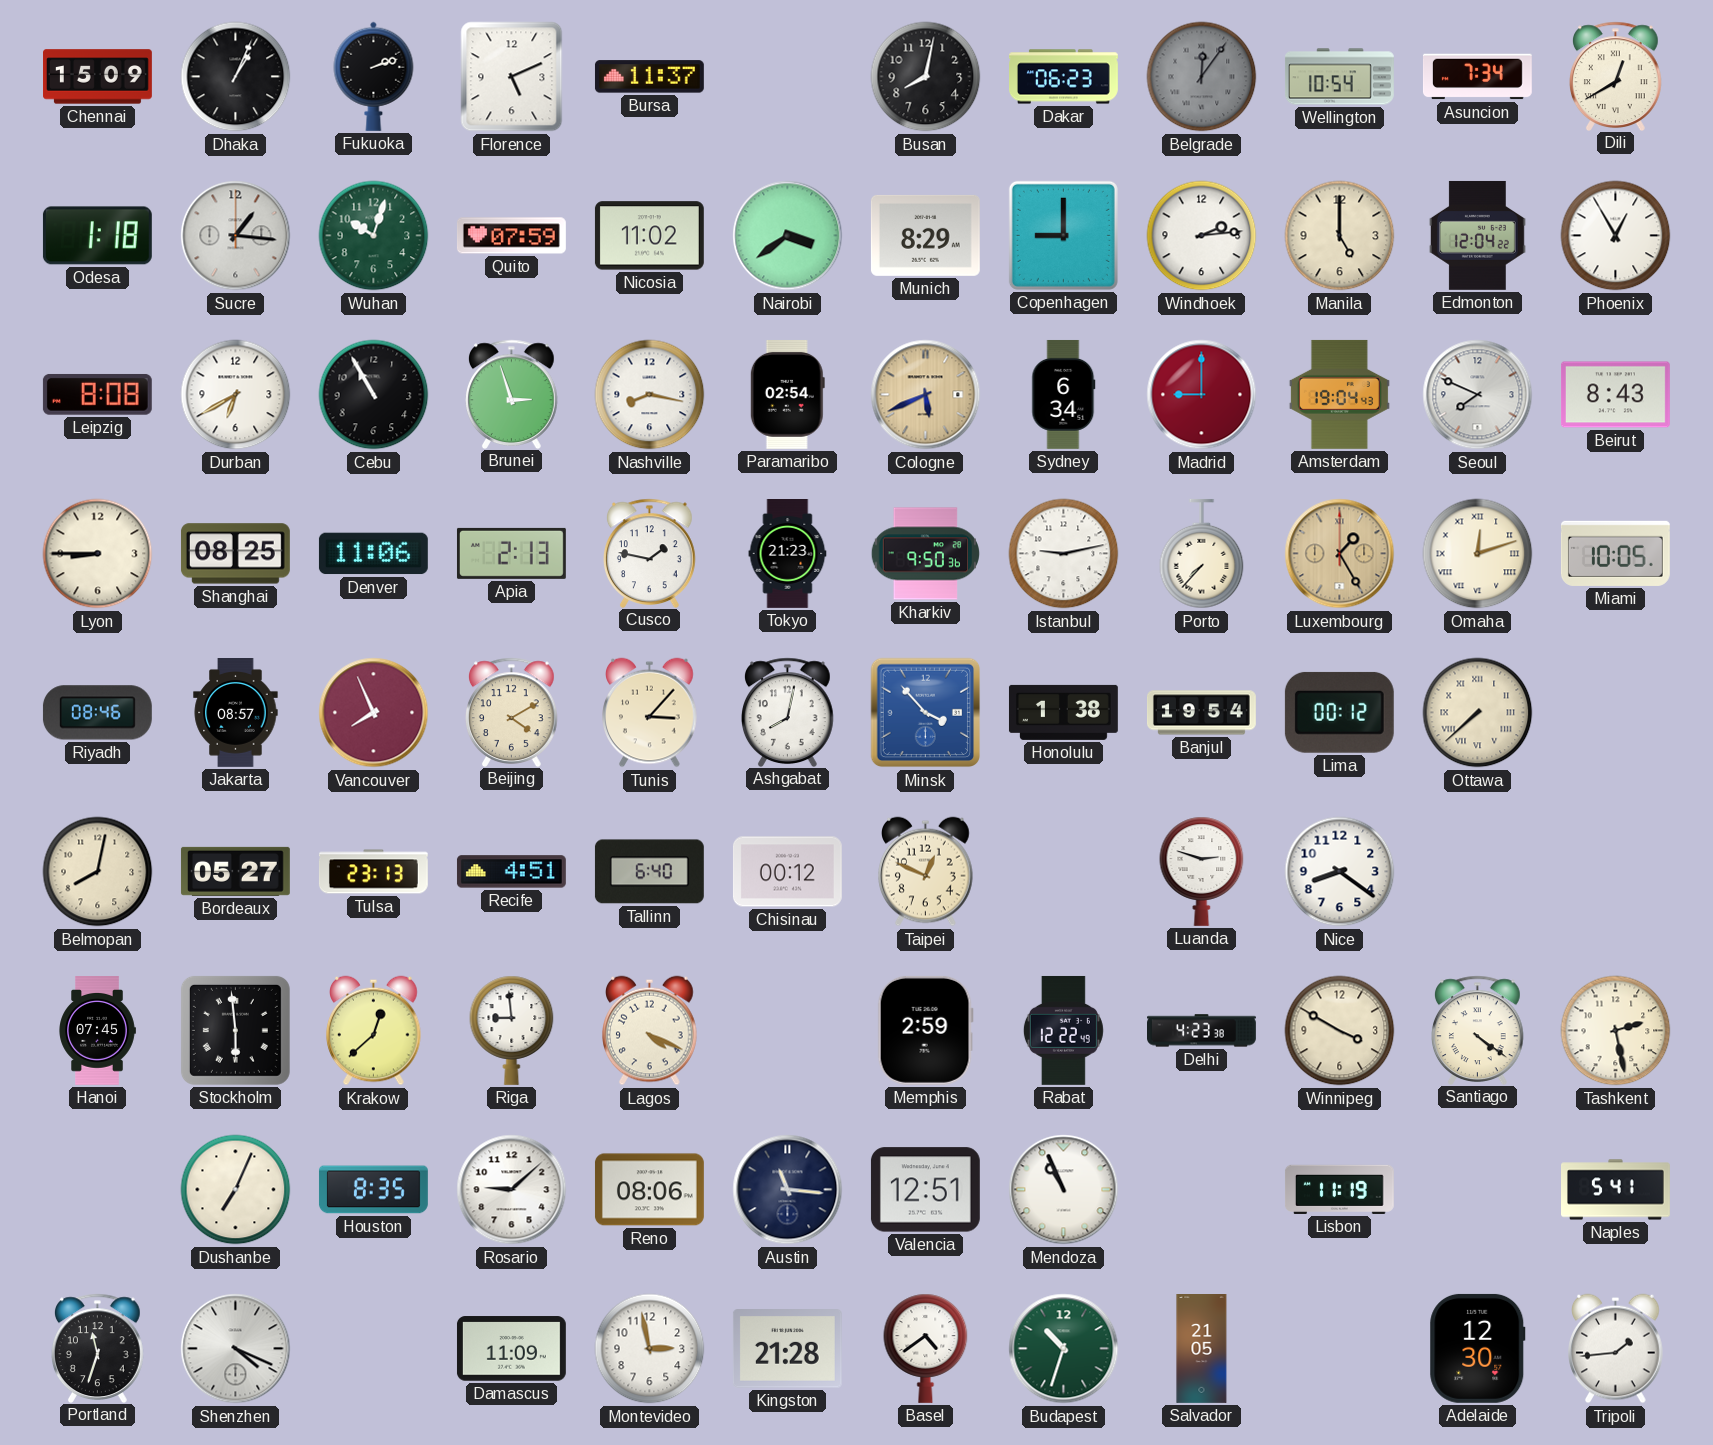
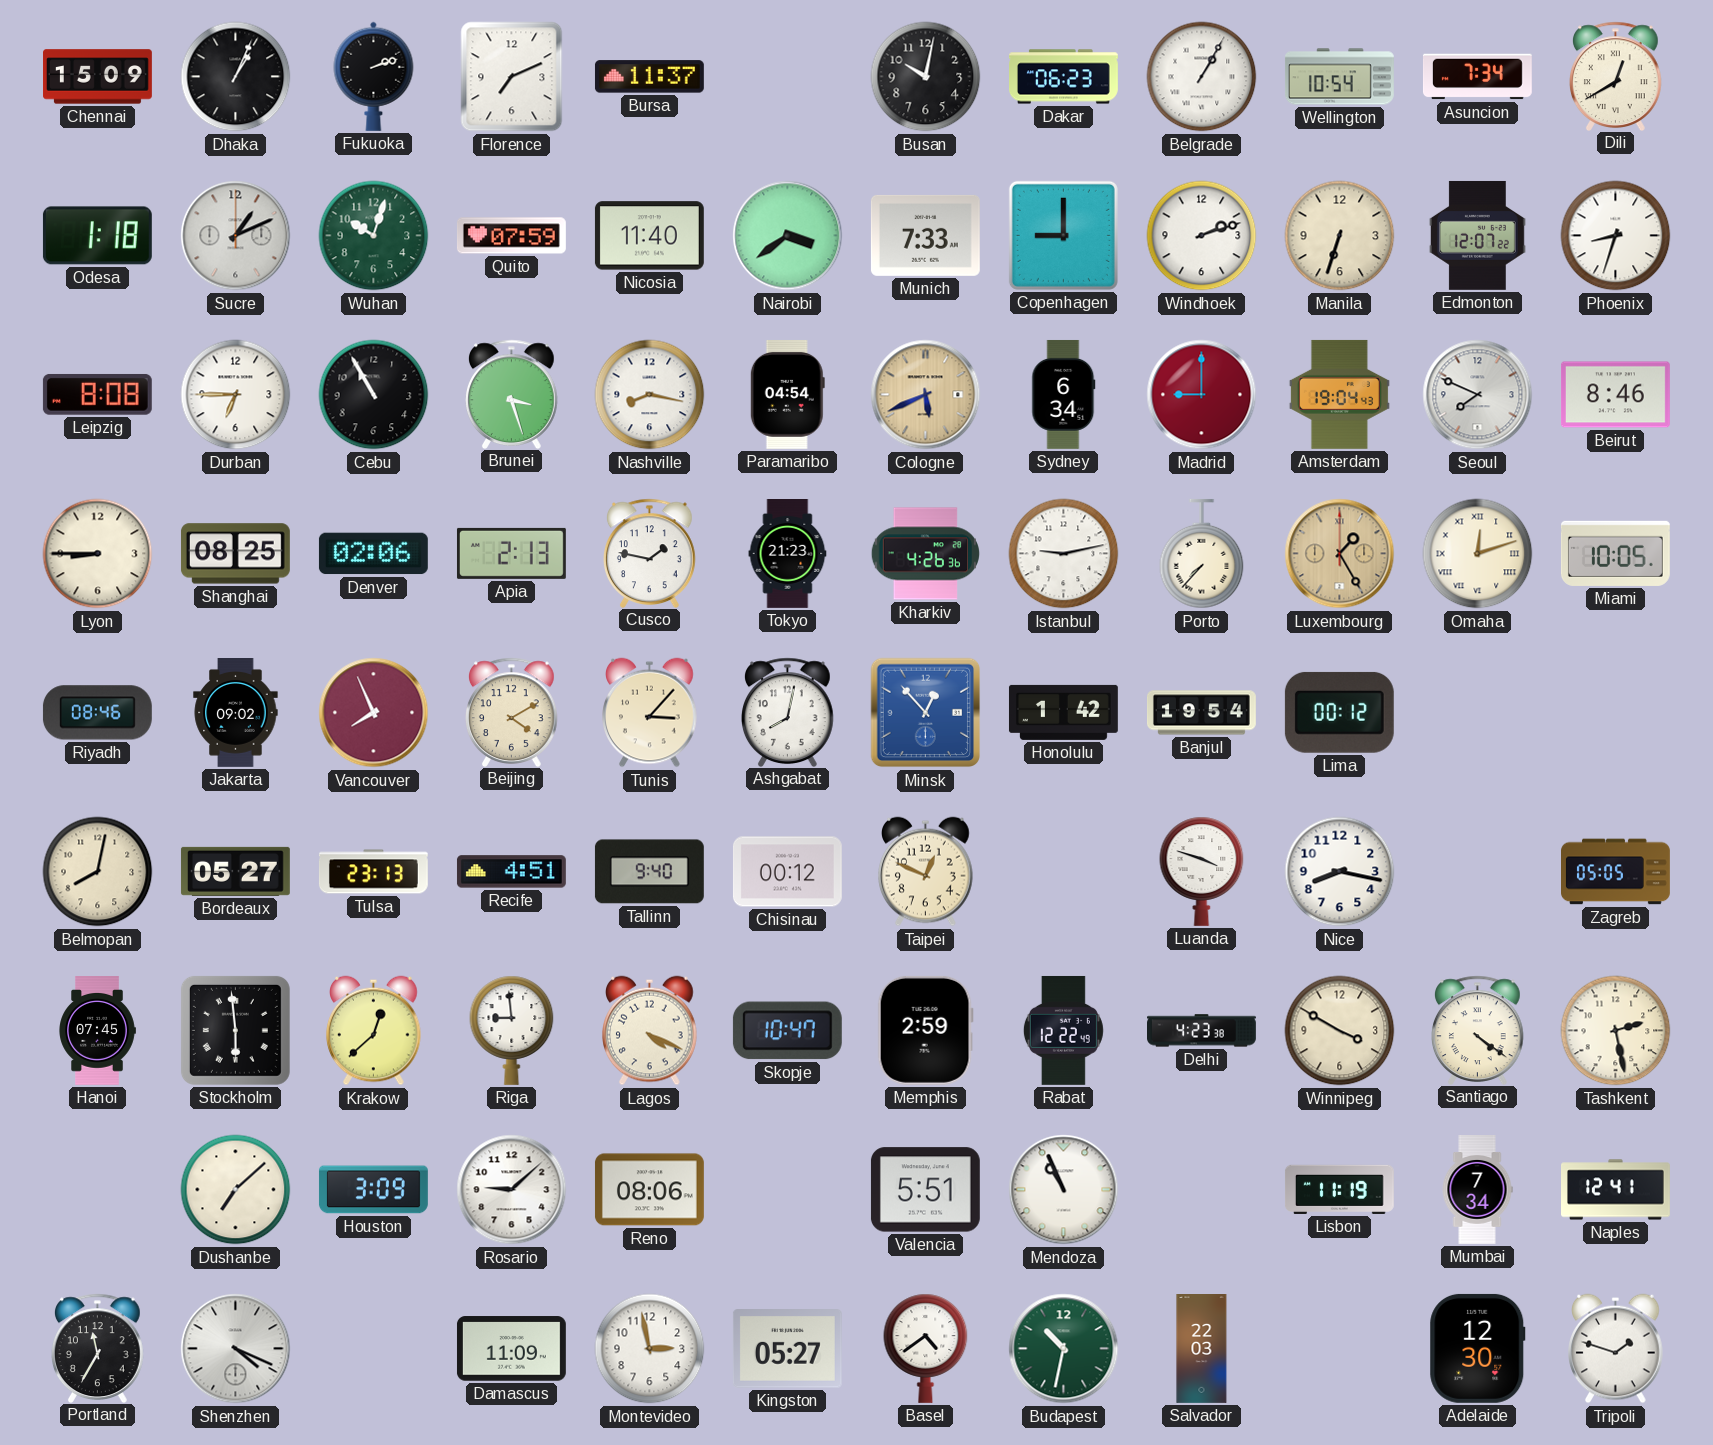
Florence: 5:11 -> 7:11
Busan: 8:02 -> 10:02
Belgrade: 12:06 -> 1:05
Belgrade dial: grey -> white
Sucre: 1:16 -> 1:11
Nicosia: 11:02 -> 11:40
Munich: 8:29 -> 7:33
Windhoek: 2:14 -> 2:12
Manila: 5:00 -> 6:33
Edmonton: 12:04 -> 12:07
Phoenix: 12:55 -> 8:33
Durban: 6:40 -> 6:45
Brunei: 2:57 -> 3:27
Paramaribo: 02:54 -> 04:54
Beirut: 8:43 -> 8:46
Denver: 11:06 -> 02:06
Kharkiv: 9:50 -> 4:26
Jakarta: 08:57 -> 09:02
Minsk: 3:53 -> 12:53
Honolulu: 1:38 -> 1:42
Ottawa: 7:38 -> none
Tallinn: 6:40 -> 9:40
Luanda: 2:48 -> 3:48
Nice: 8:21 -> 8:17
Zagreb: none -> 05:05
Skopje: none -> 10:47
Dushanbe: 7:04 -> 7:08
Houston: 8:35 -> 3:09
Austin: 11:16 -> none
Valencia: 12:51 -> 5:51
Mumbai: none -> 7:34
Naples: 5:41 -> 12:41
Portland: 11:33 -> 11:35
Kingston: 21:28 -> 05:27
Budapest: 10:33 -> 10:32
Salvador: 21:05 -> 22:03
Tripoli: 1:44 -> 1:48
